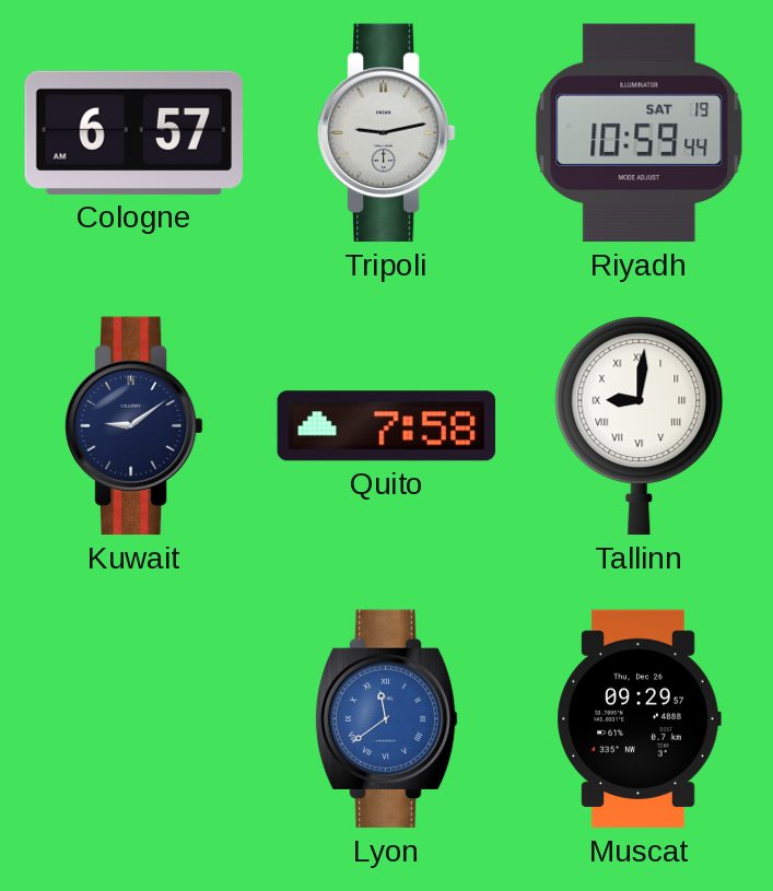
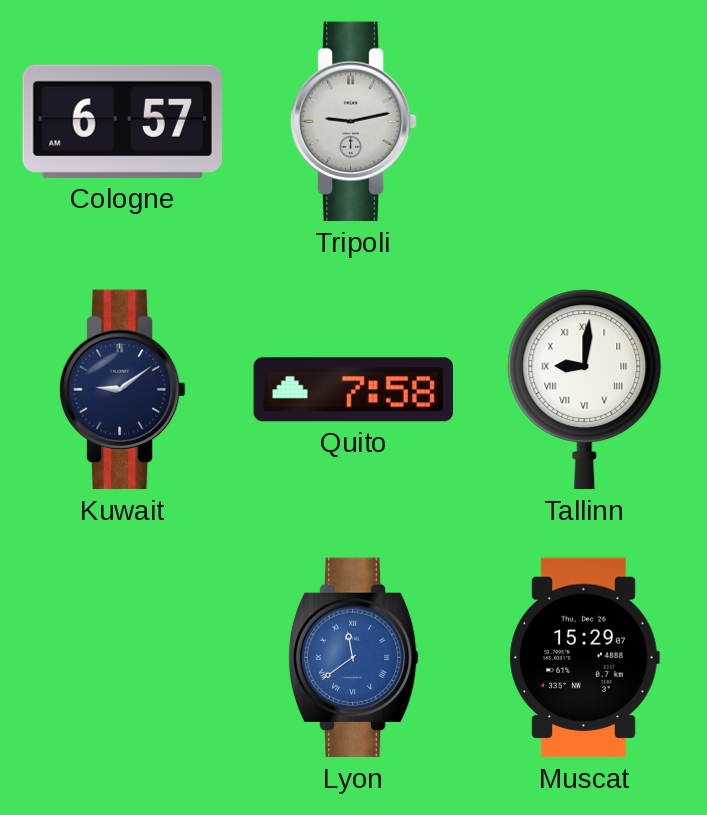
Riyadh: 10:59 -> none
Muscat: 09:29 -> 15:29
